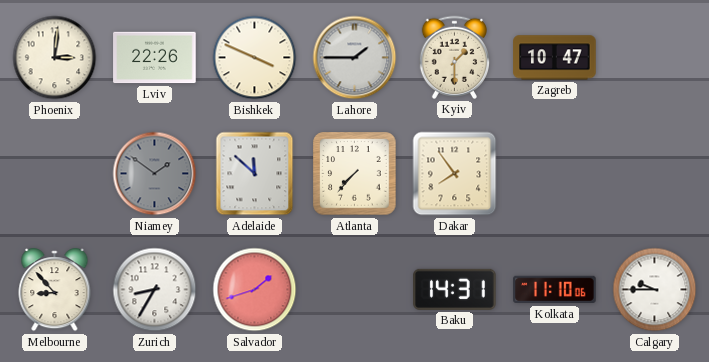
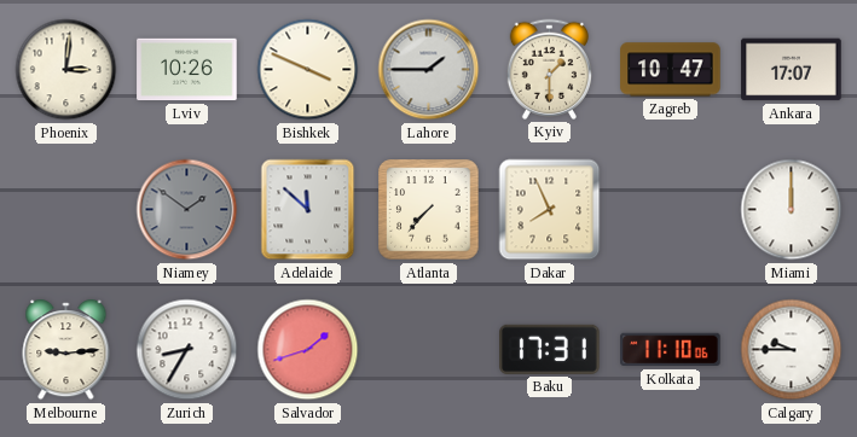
Lviv: 22:26 -> 10:26
Ankara: none -> 17:07
Dakar: 7:54 -> 7:56
Miami: none -> 12:00
Melbourne: 8:53 -> 9:14
Baku: 14:31 -> 17:31
